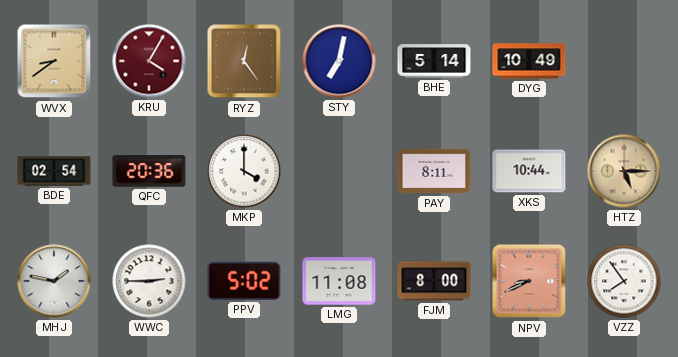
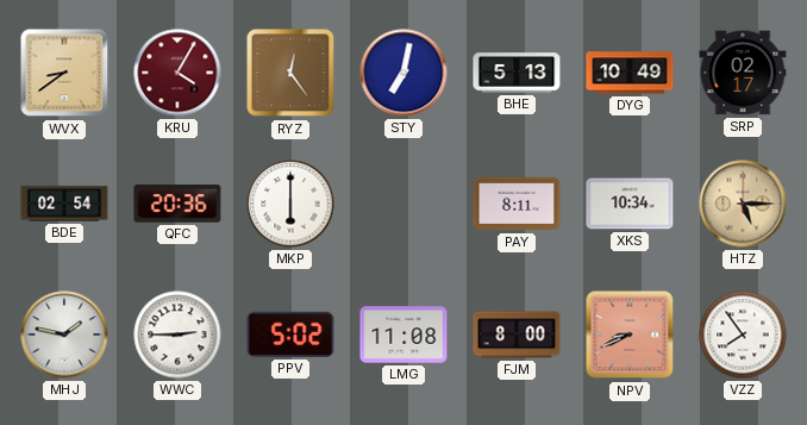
BHE: 5:14 -> 5:13
SRP: none -> 02:17
MKP: 4:00 -> 6:00
XKS: 10:44 -> 10:34
